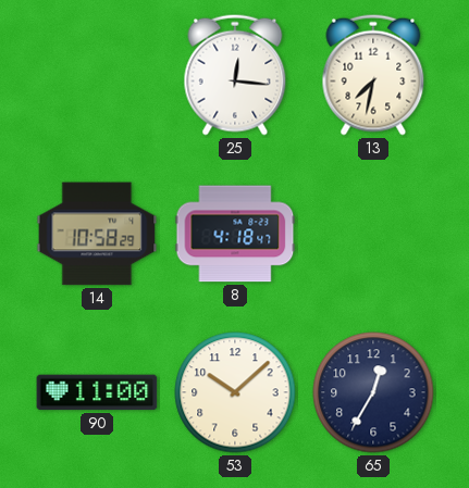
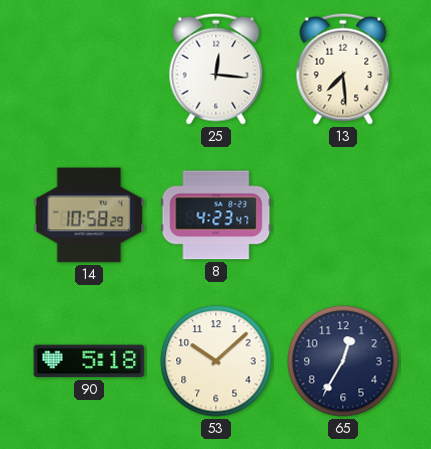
13: 7:32 -> 7:29
8: 4:18 -> 4:23
90: 11:00 -> 5:18
